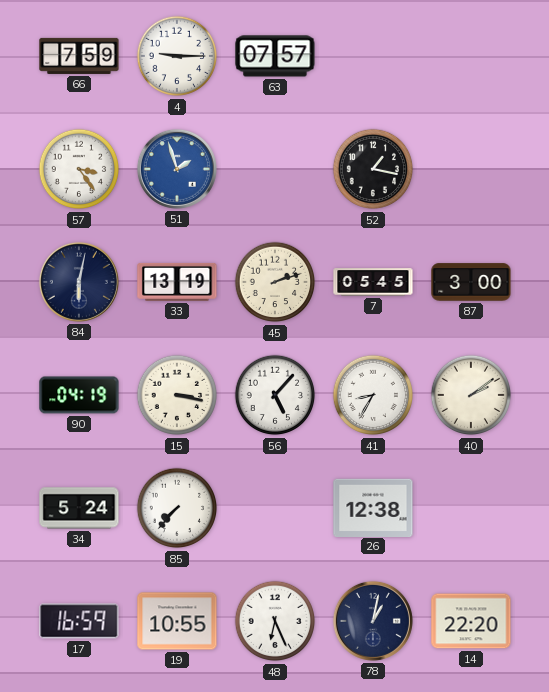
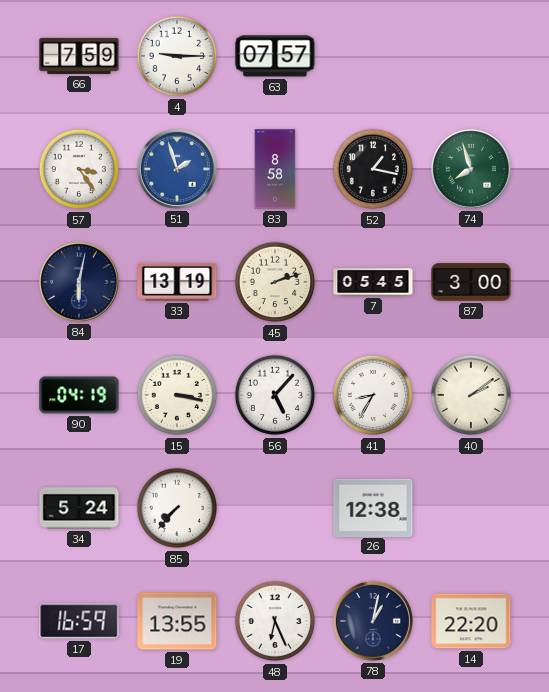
83: none -> 8:58
74: none -> 7:57
19: 10:55 -> 13:55
